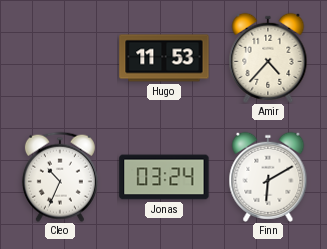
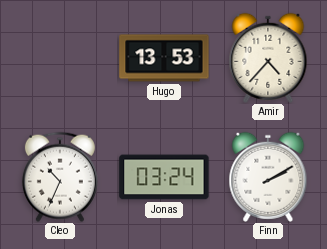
Hugo: 11:53 -> 13:53
Finn: 6:10 -> 2:10
